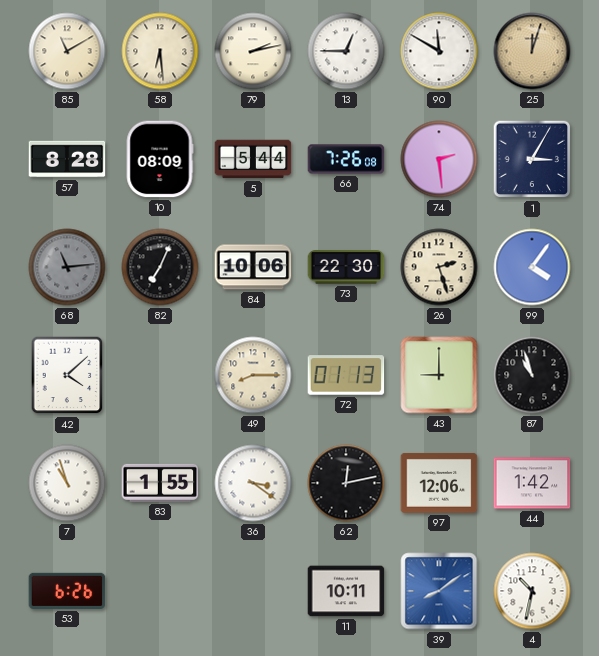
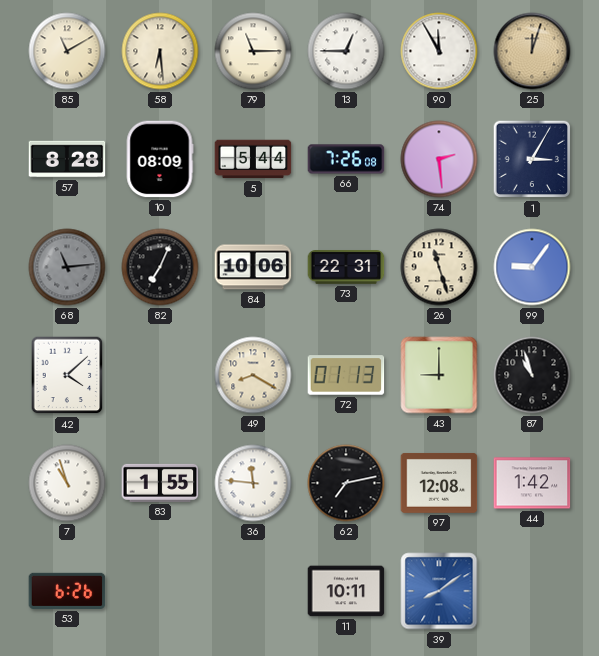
79: 2:13 -> 11:15
90: 11:50 -> 11:55
73: 22:30 -> 22:31
26: 2:27 -> 11:27
99: 4:06 -> 9:06
49: 8:15 -> 8:20
36: 3:21 -> 11:46
62: 12:13 -> 7:13
97: 12:06 -> 12:08
4: 10:32 -> none
